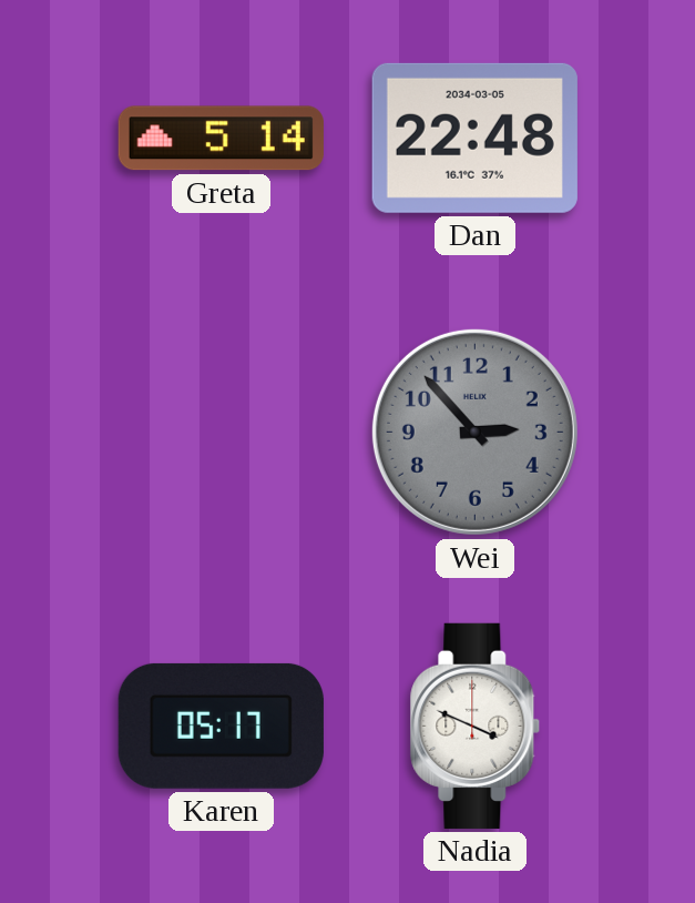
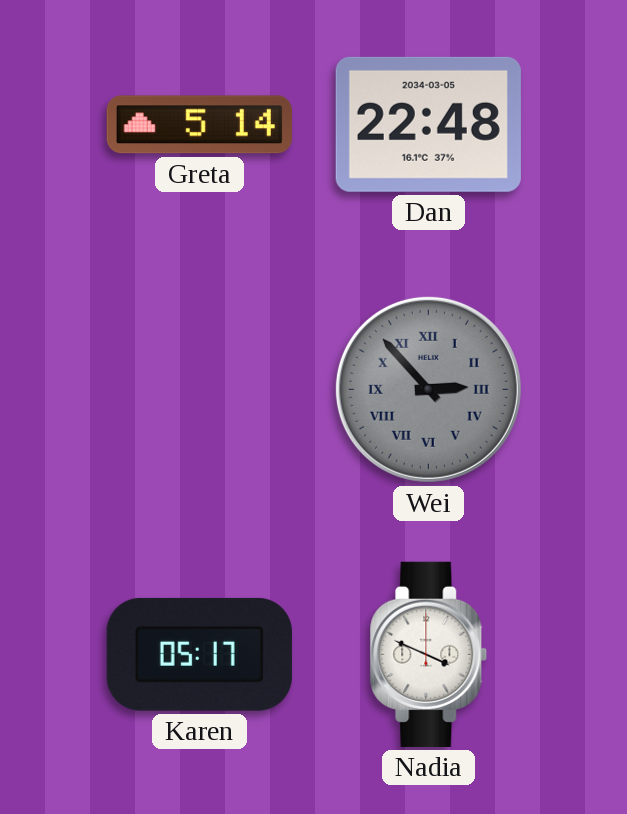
Wei numerals: Arabic -> Roman
